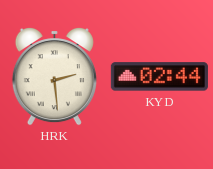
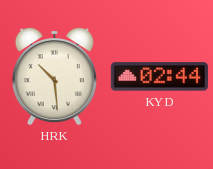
HRK: 2:29 -> 10:29
